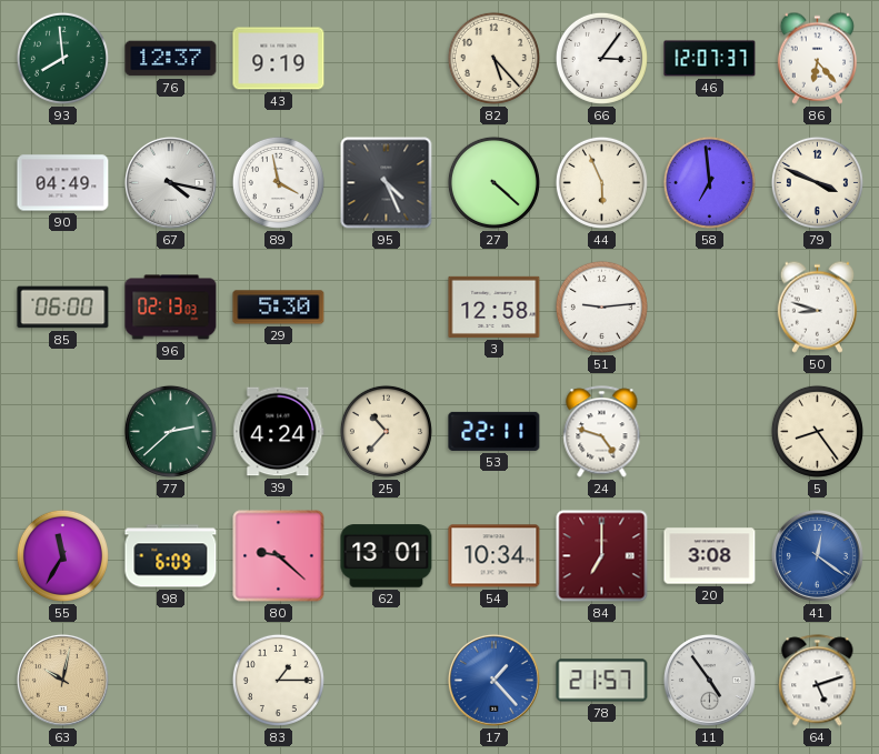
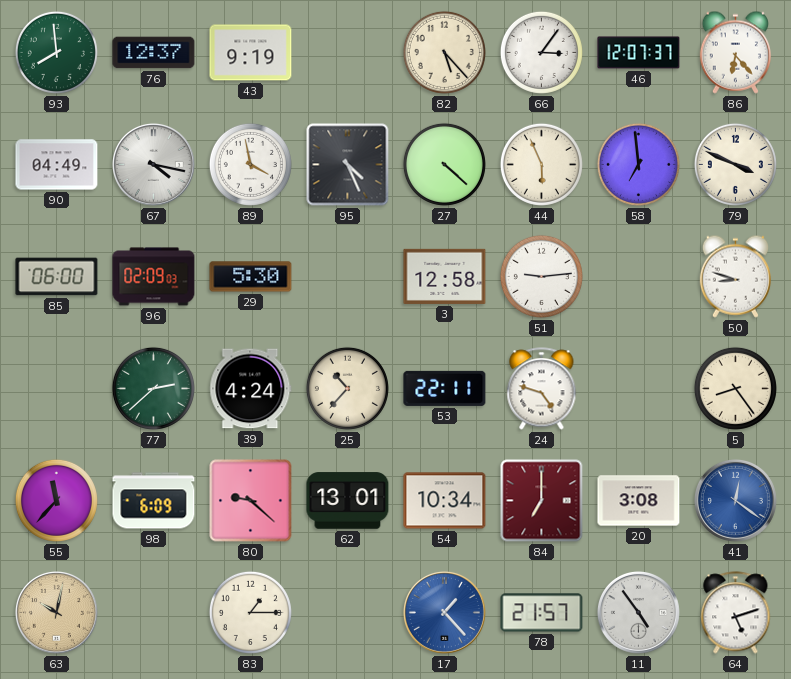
96: 02:13 -> 02:09
55: 11:35 -> 11:37
